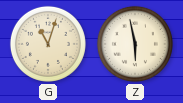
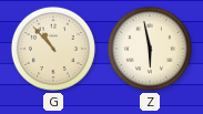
G: 11:03 -> 10:53
